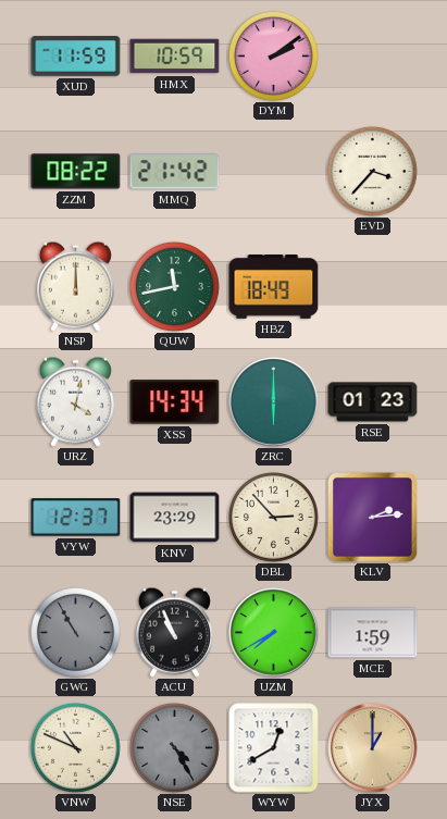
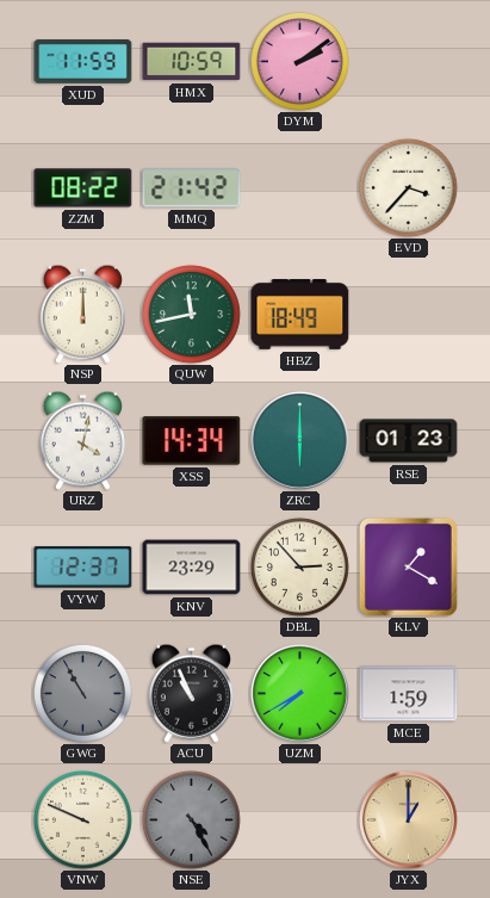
KLV: 2:14 -> 1:20
VNW: 10:49 -> 9:49
WYW: 12:40 -> none
